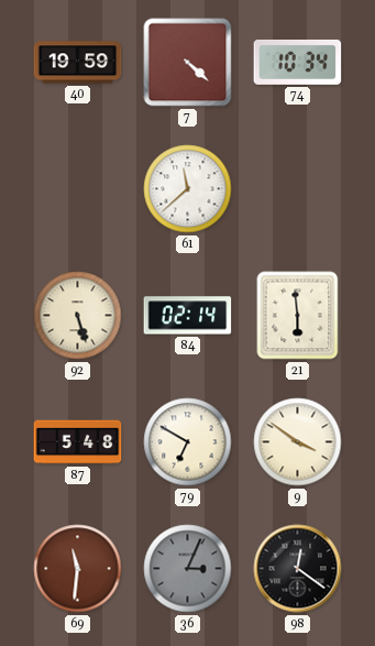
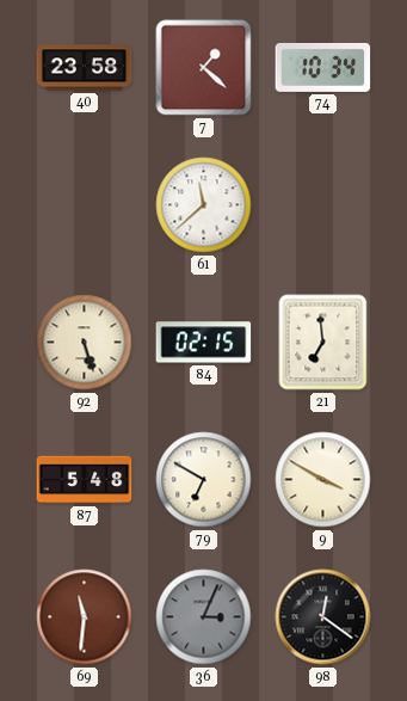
40: 19:59 -> 23:58
7: 4:22 -> 1:22
84: 02:14 -> 02:15
21: 5:59 -> 6:59
9: 3:51 -> 3:50
